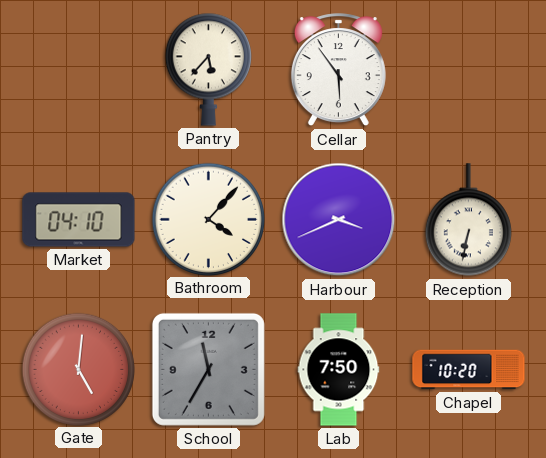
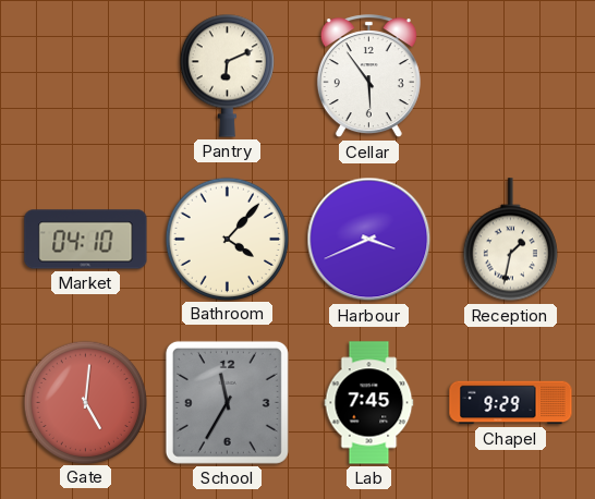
Pantry: 5:37 -> 6:11
Reception: 6:32 -> 1:32
Lab: 7:50 -> 7:45
Chapel: 10:20 -> 9:29
